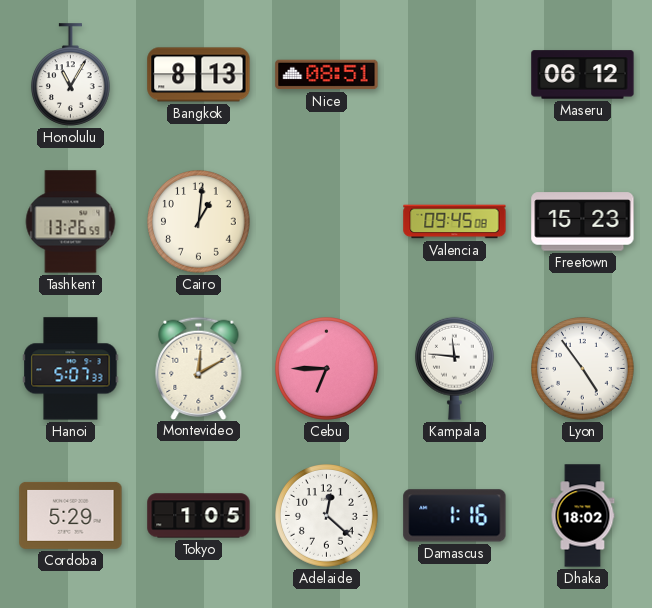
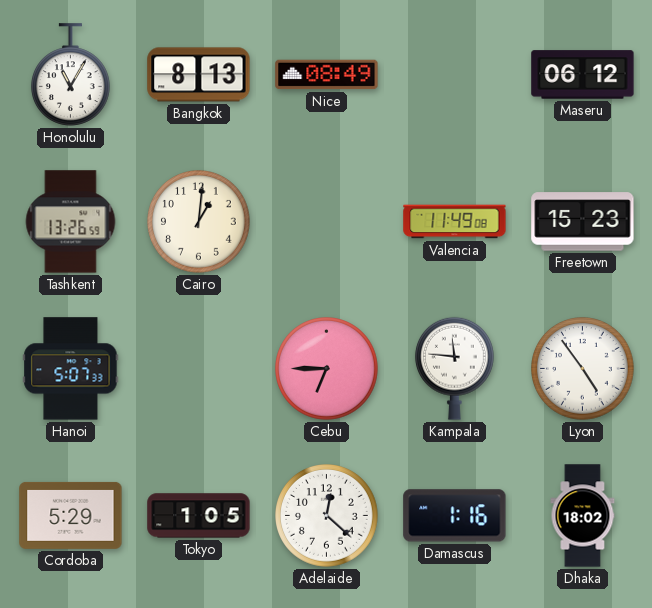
Nice: 08:51 -> 08:49
Valencia: 09:45 -> 11:49
Montevideo: 12:10 -> none
